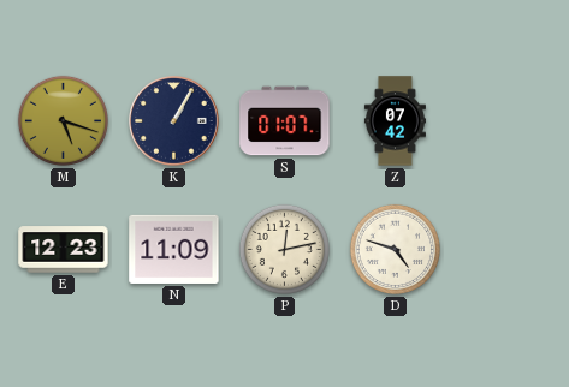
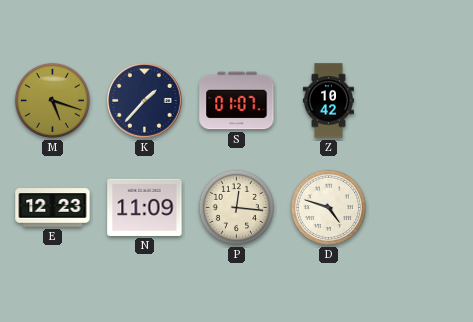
K: 1:05 -> 1:37
Z: 07:42 -> 10:42
P: 12:13 -> 12:16
